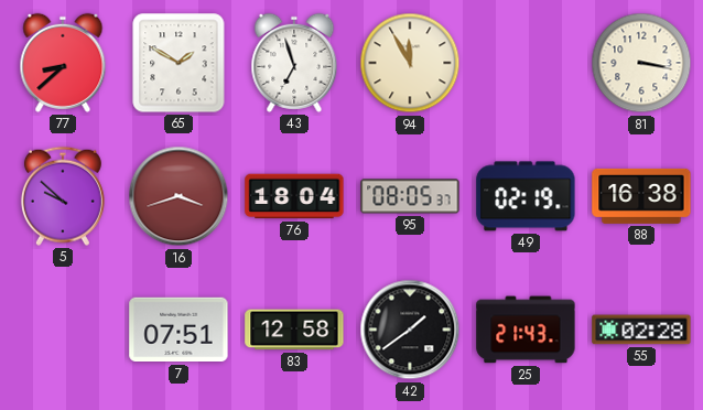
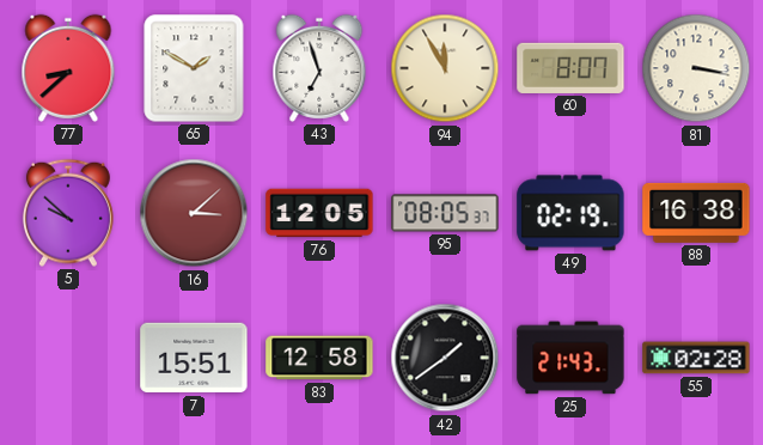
60: none -> 8:07
16: 3:42 -> 3:08
76: 18:04 -> 12:05
7: 07:51 -> 15:51
